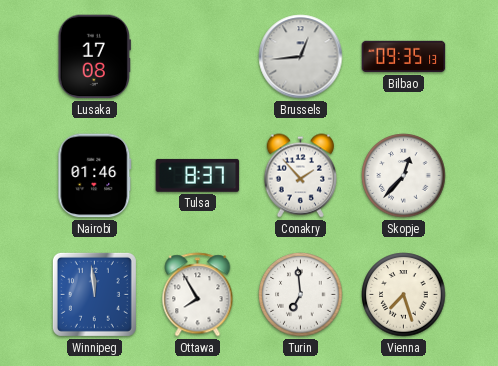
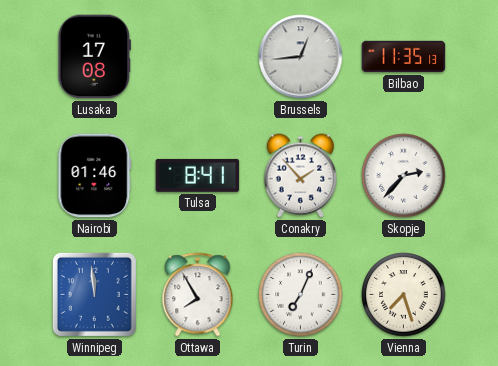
Bilbao: 09:35 -> 11:35
Tulsa: 8:37 -> 8:41
Skopje: 12:37 -> 2:37
Turin: 6:59 -> 7:04
